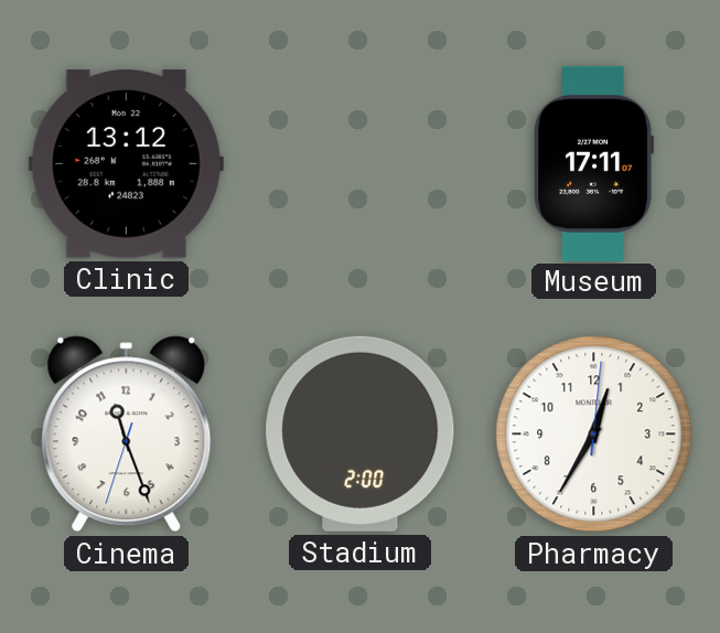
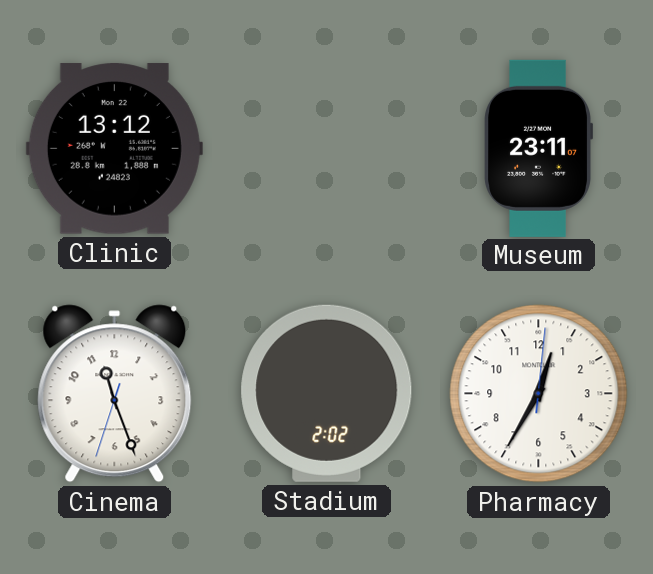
Museum: 17:11 -> 23:11
Stadium: 2:00 -> 2:02
